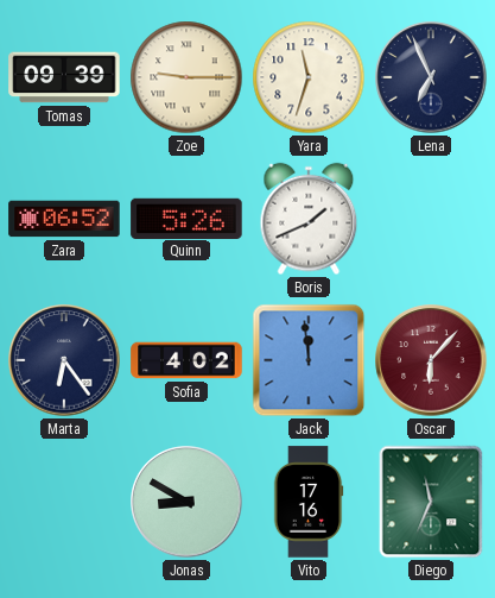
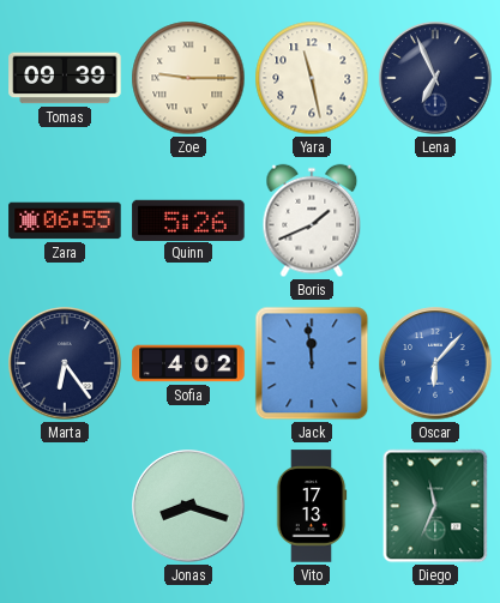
Yara: 11:33 -> 11:28
Zara: 06:52 -> 06:55
Oscar dial: burgundy -> blue
Jonas: 8:50 -> 8:18
Vito: 17:16 -> 17:13
